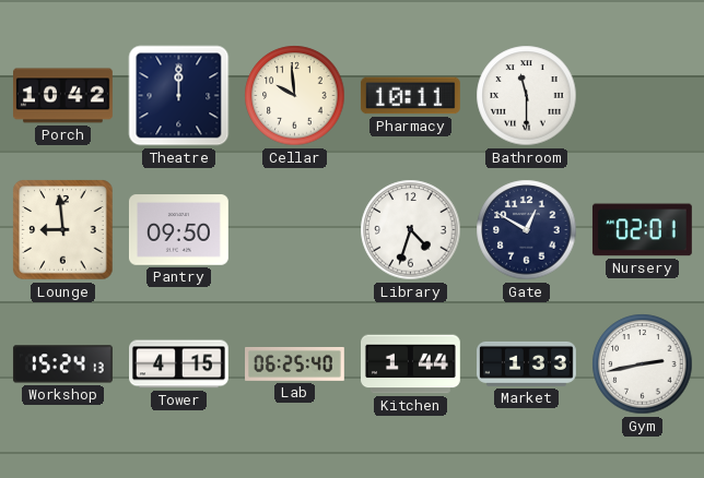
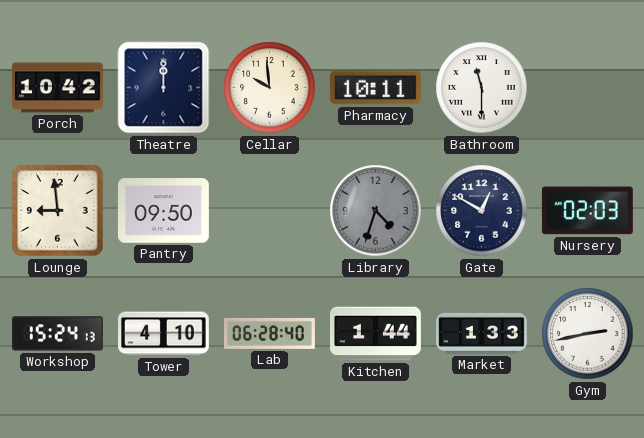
Library dial: white -> grey
Nursery: 02:01 -> 02:03
Tower: 4:15 -> 4:10
Lab: 06:25 -> 06:28
